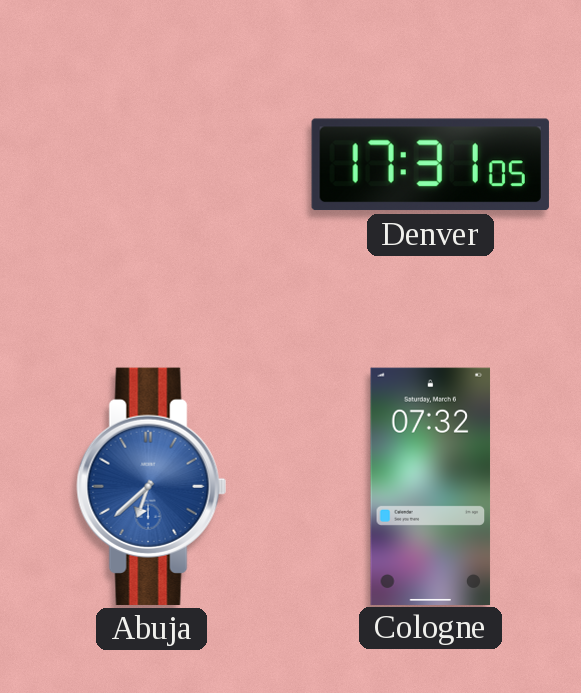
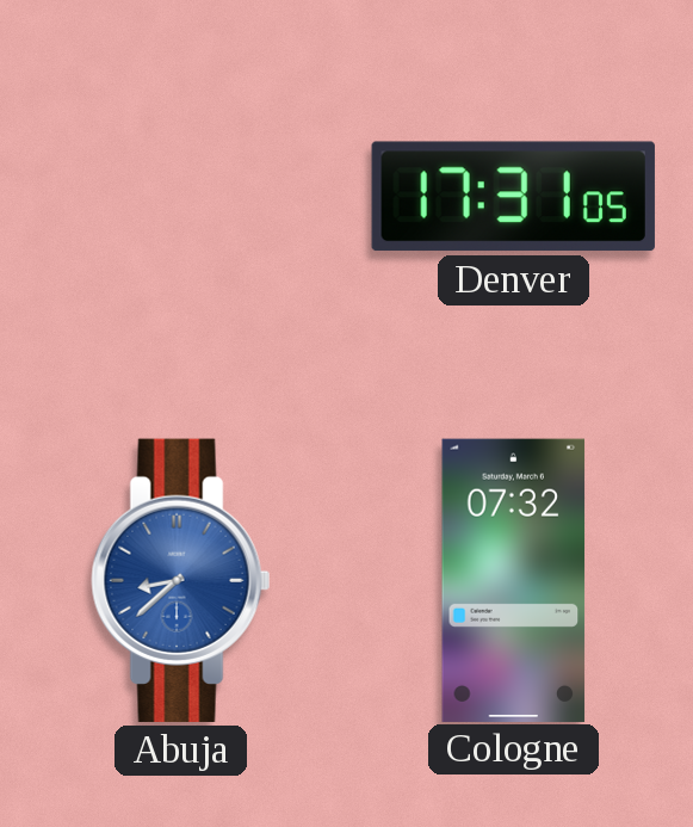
Abuja: 6:38 -> 8:38
